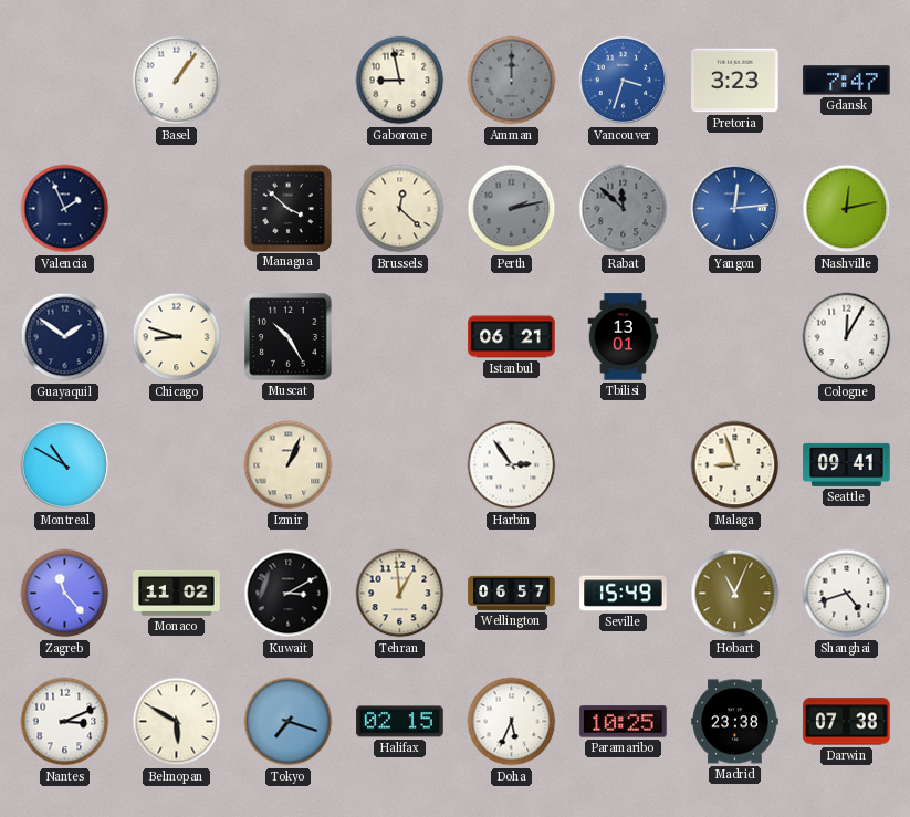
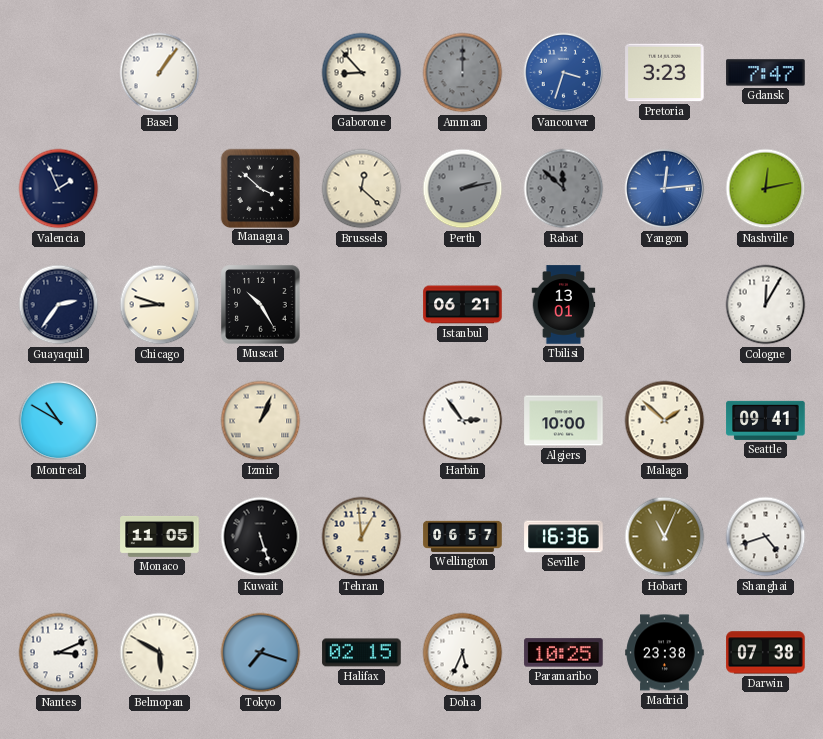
Gaborone: 8:58 -> 8:53
Guayaquil: 1:51 -> 2:36
Algiers: none -> 10:00
Malaga: 8:57 -> 1:52
Zagreb: 11:23 -> none
Monaco: 11:02 -> 11:05
Kuwait: 3:10 -> 5:27
Seville: 15:49 -> 16:36
